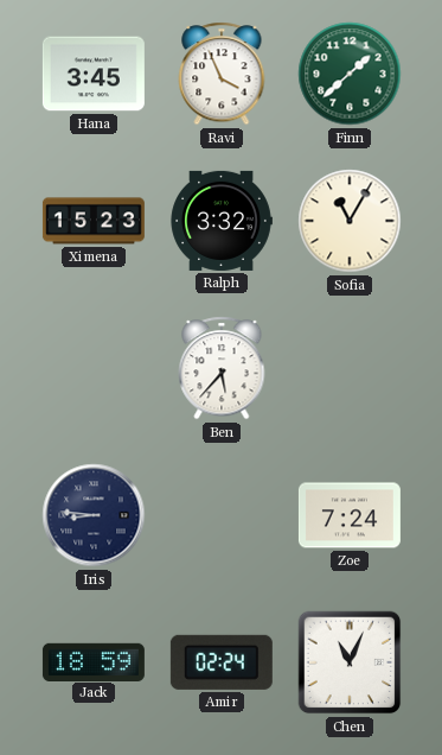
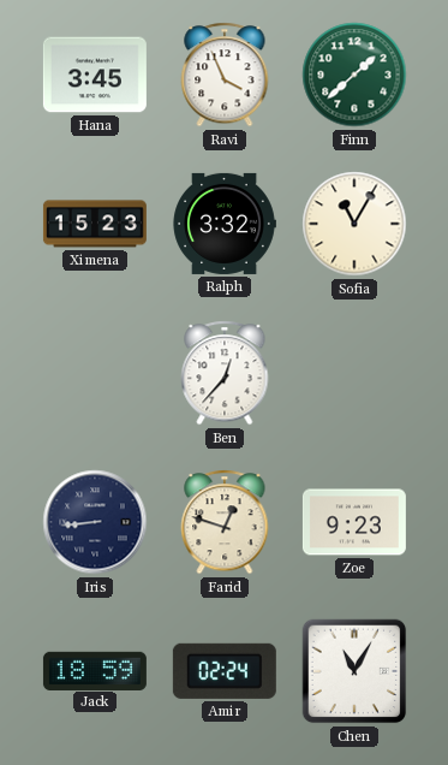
Ben: 5:37 -> 12:37
Iris: 8:46 -> 8:44
Farid: none -> 12:48
Zoe: 7:24 -> 9:23
Chen: 11:04 -> 11:05
